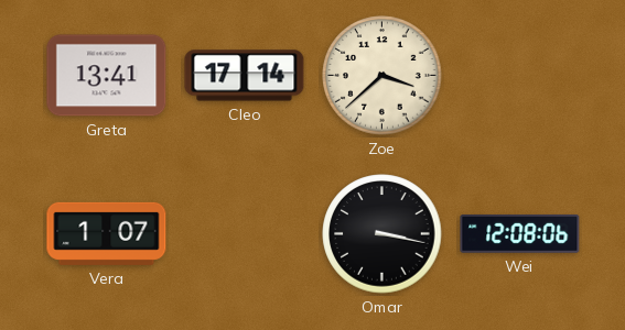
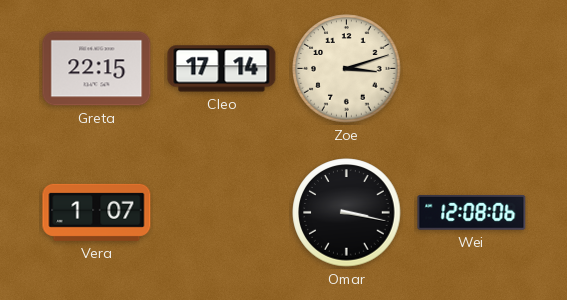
Greta: 13:41 -> 22:15
Zoe: 3:38 -> 3:12
